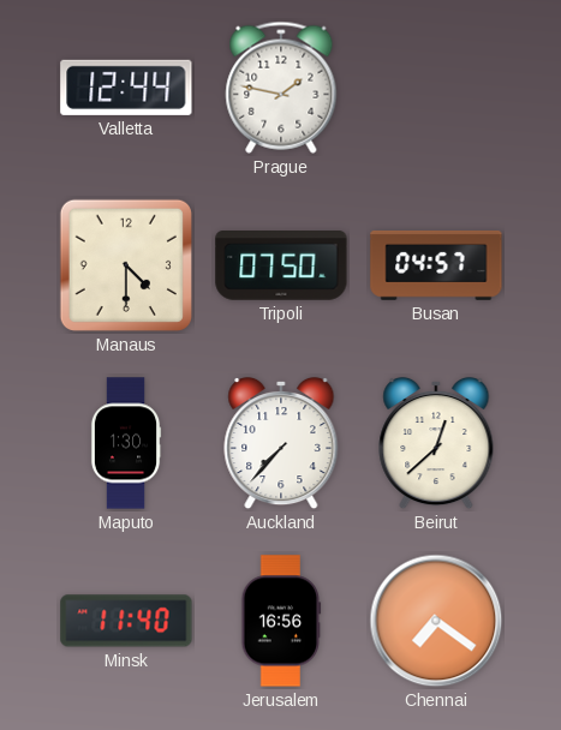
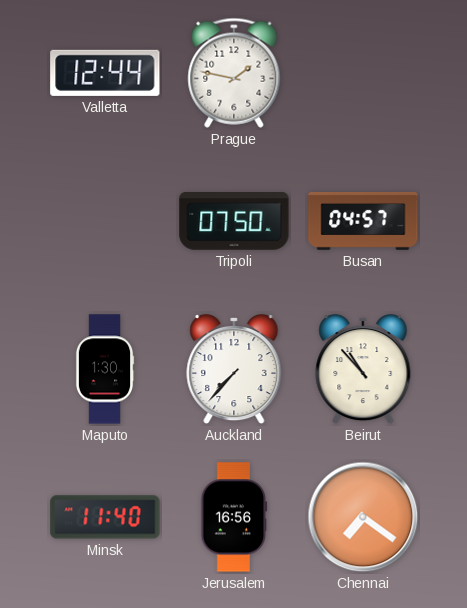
Manaus: 4:30 -> none
Beirut: 12:38 -> 10:53
